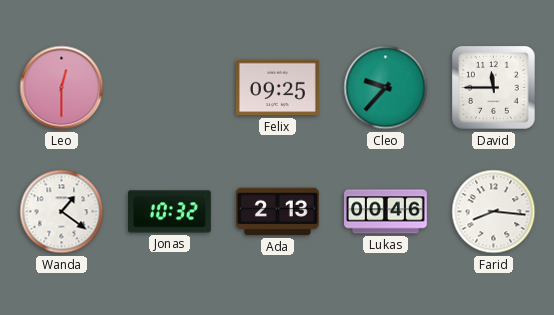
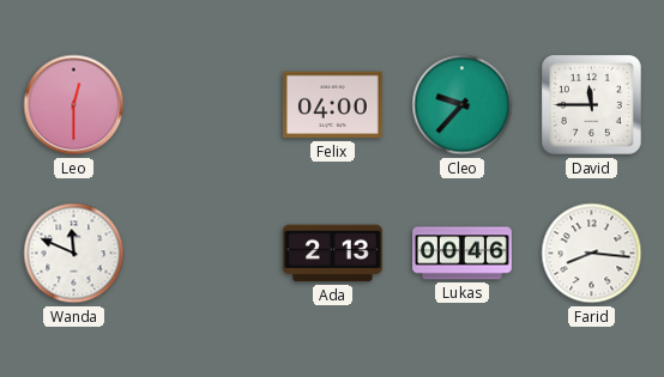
Felix: 09:25 -> 04:00
Wanda: 1:21 -> 11:49
Jonas: 10:32 -> none
